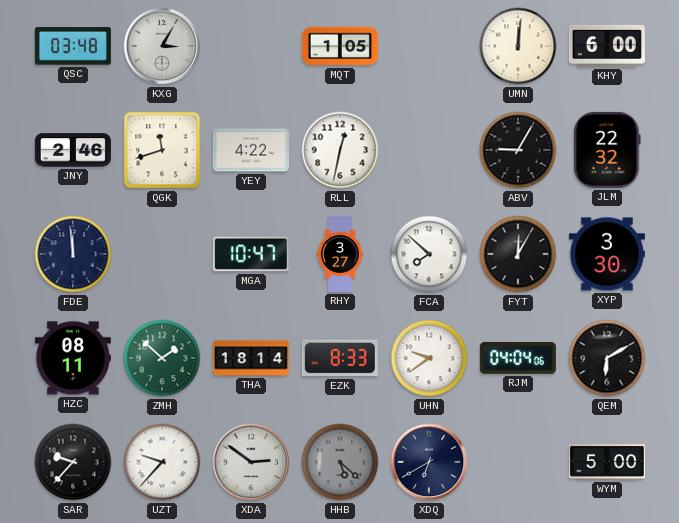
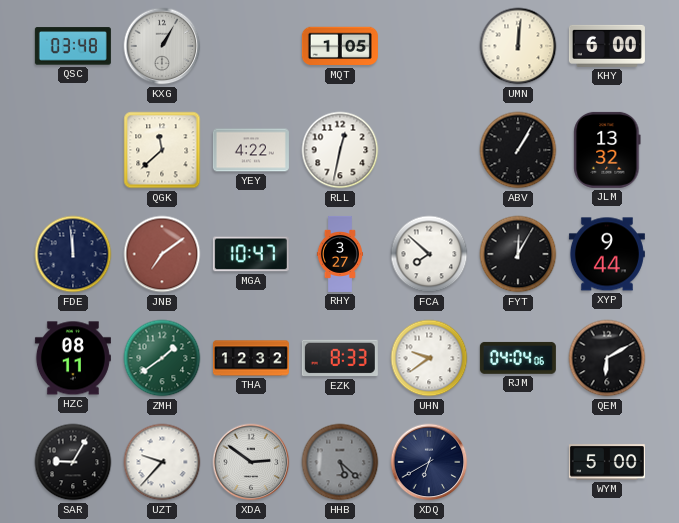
KXG: 3:05 -> 1:05
JNY: 2:46 -> none
QGK: 11:42 -> 11:38
ABV: 9:05 -> 1:05
JLM: 22:32 -> 13:32
JNB: none -> 7:09
XYP: 3:30 -> 9:44
ZMH: 1:52 -> 1:39
THA: 18:14 -> 12:32
SAR: 9:37 -> 9:05
